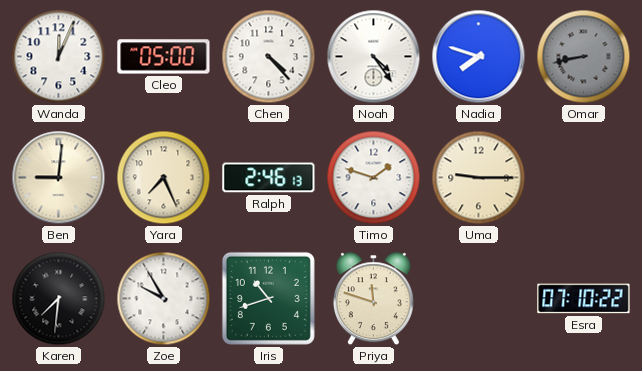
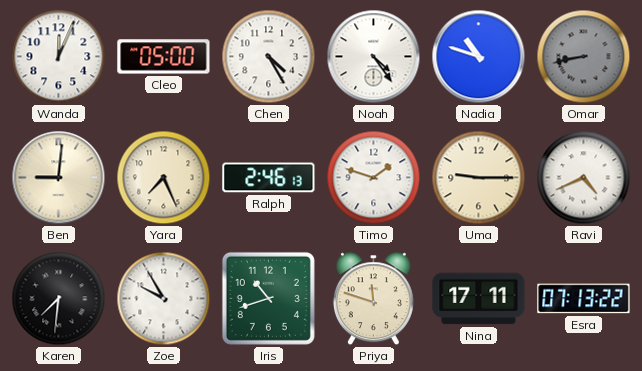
Chen: 4:23 -> 4:25
Nadia: 7:48 -> 10:48
Ravi: none -> 4:41
Nina: none -> 17:11
Esra: 07:10 -> 07:13
